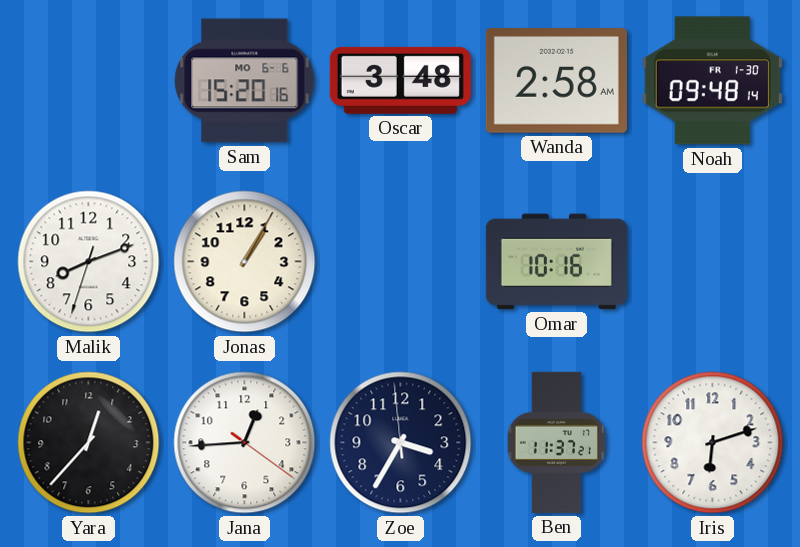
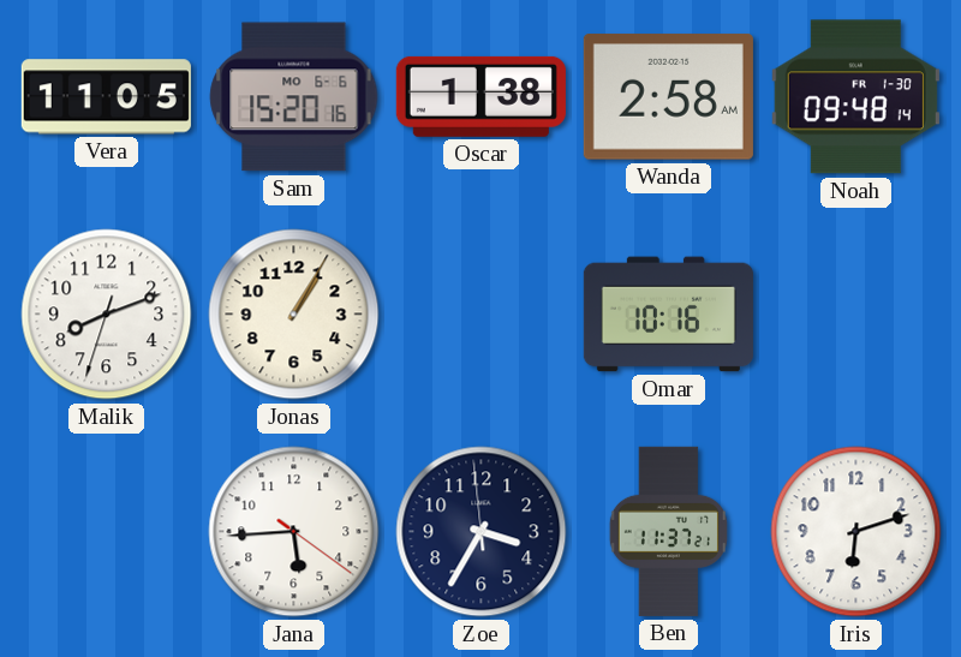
Vera: none -> 11:05
Oscar: 3:48 -> 1:38
Yara: 12:37 -> none
Jana: 12:44 -> 5:44
